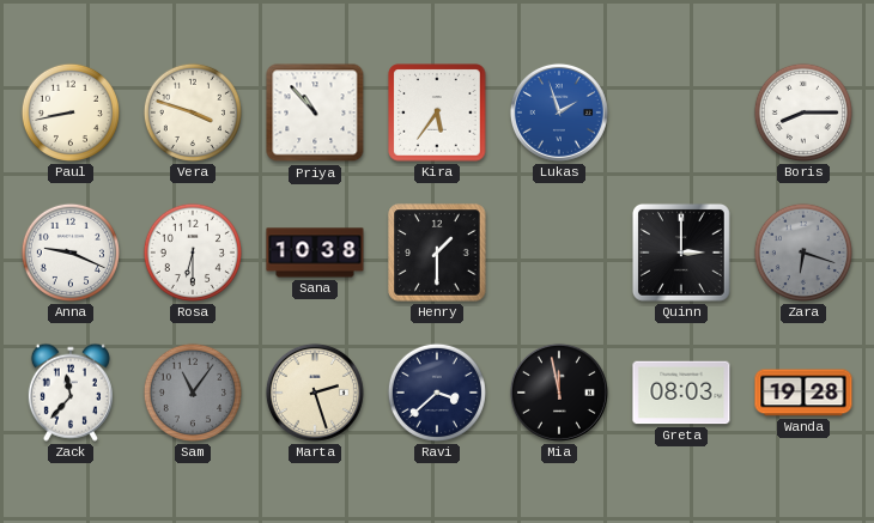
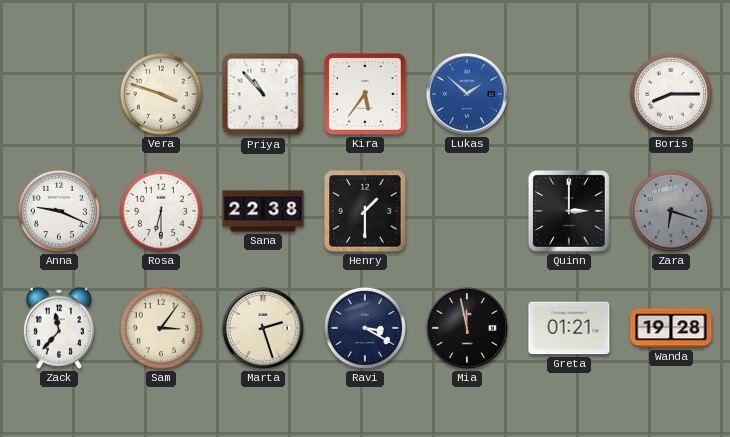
Paul: 8:43 -> none
Lukas: 1:57 -> 1:52
Sana: 10:38 -> 22:38
Sam: 11:06 -> 3:06
Sam dial: grey -> cream
Ravi: 3:38 -> 3:20
Greta: 08:03 -> 01:21
